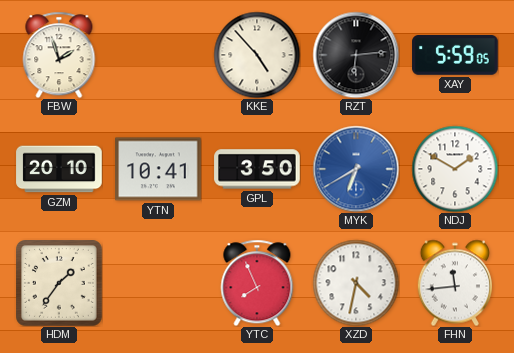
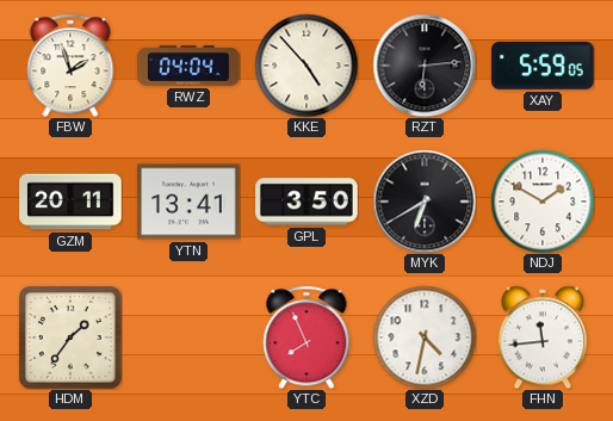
RWZ: none -> 04:04
GZM: 20:10 -> 20:11
YTN: 10:41 -> 13:41
MYK dial: blue -> black
